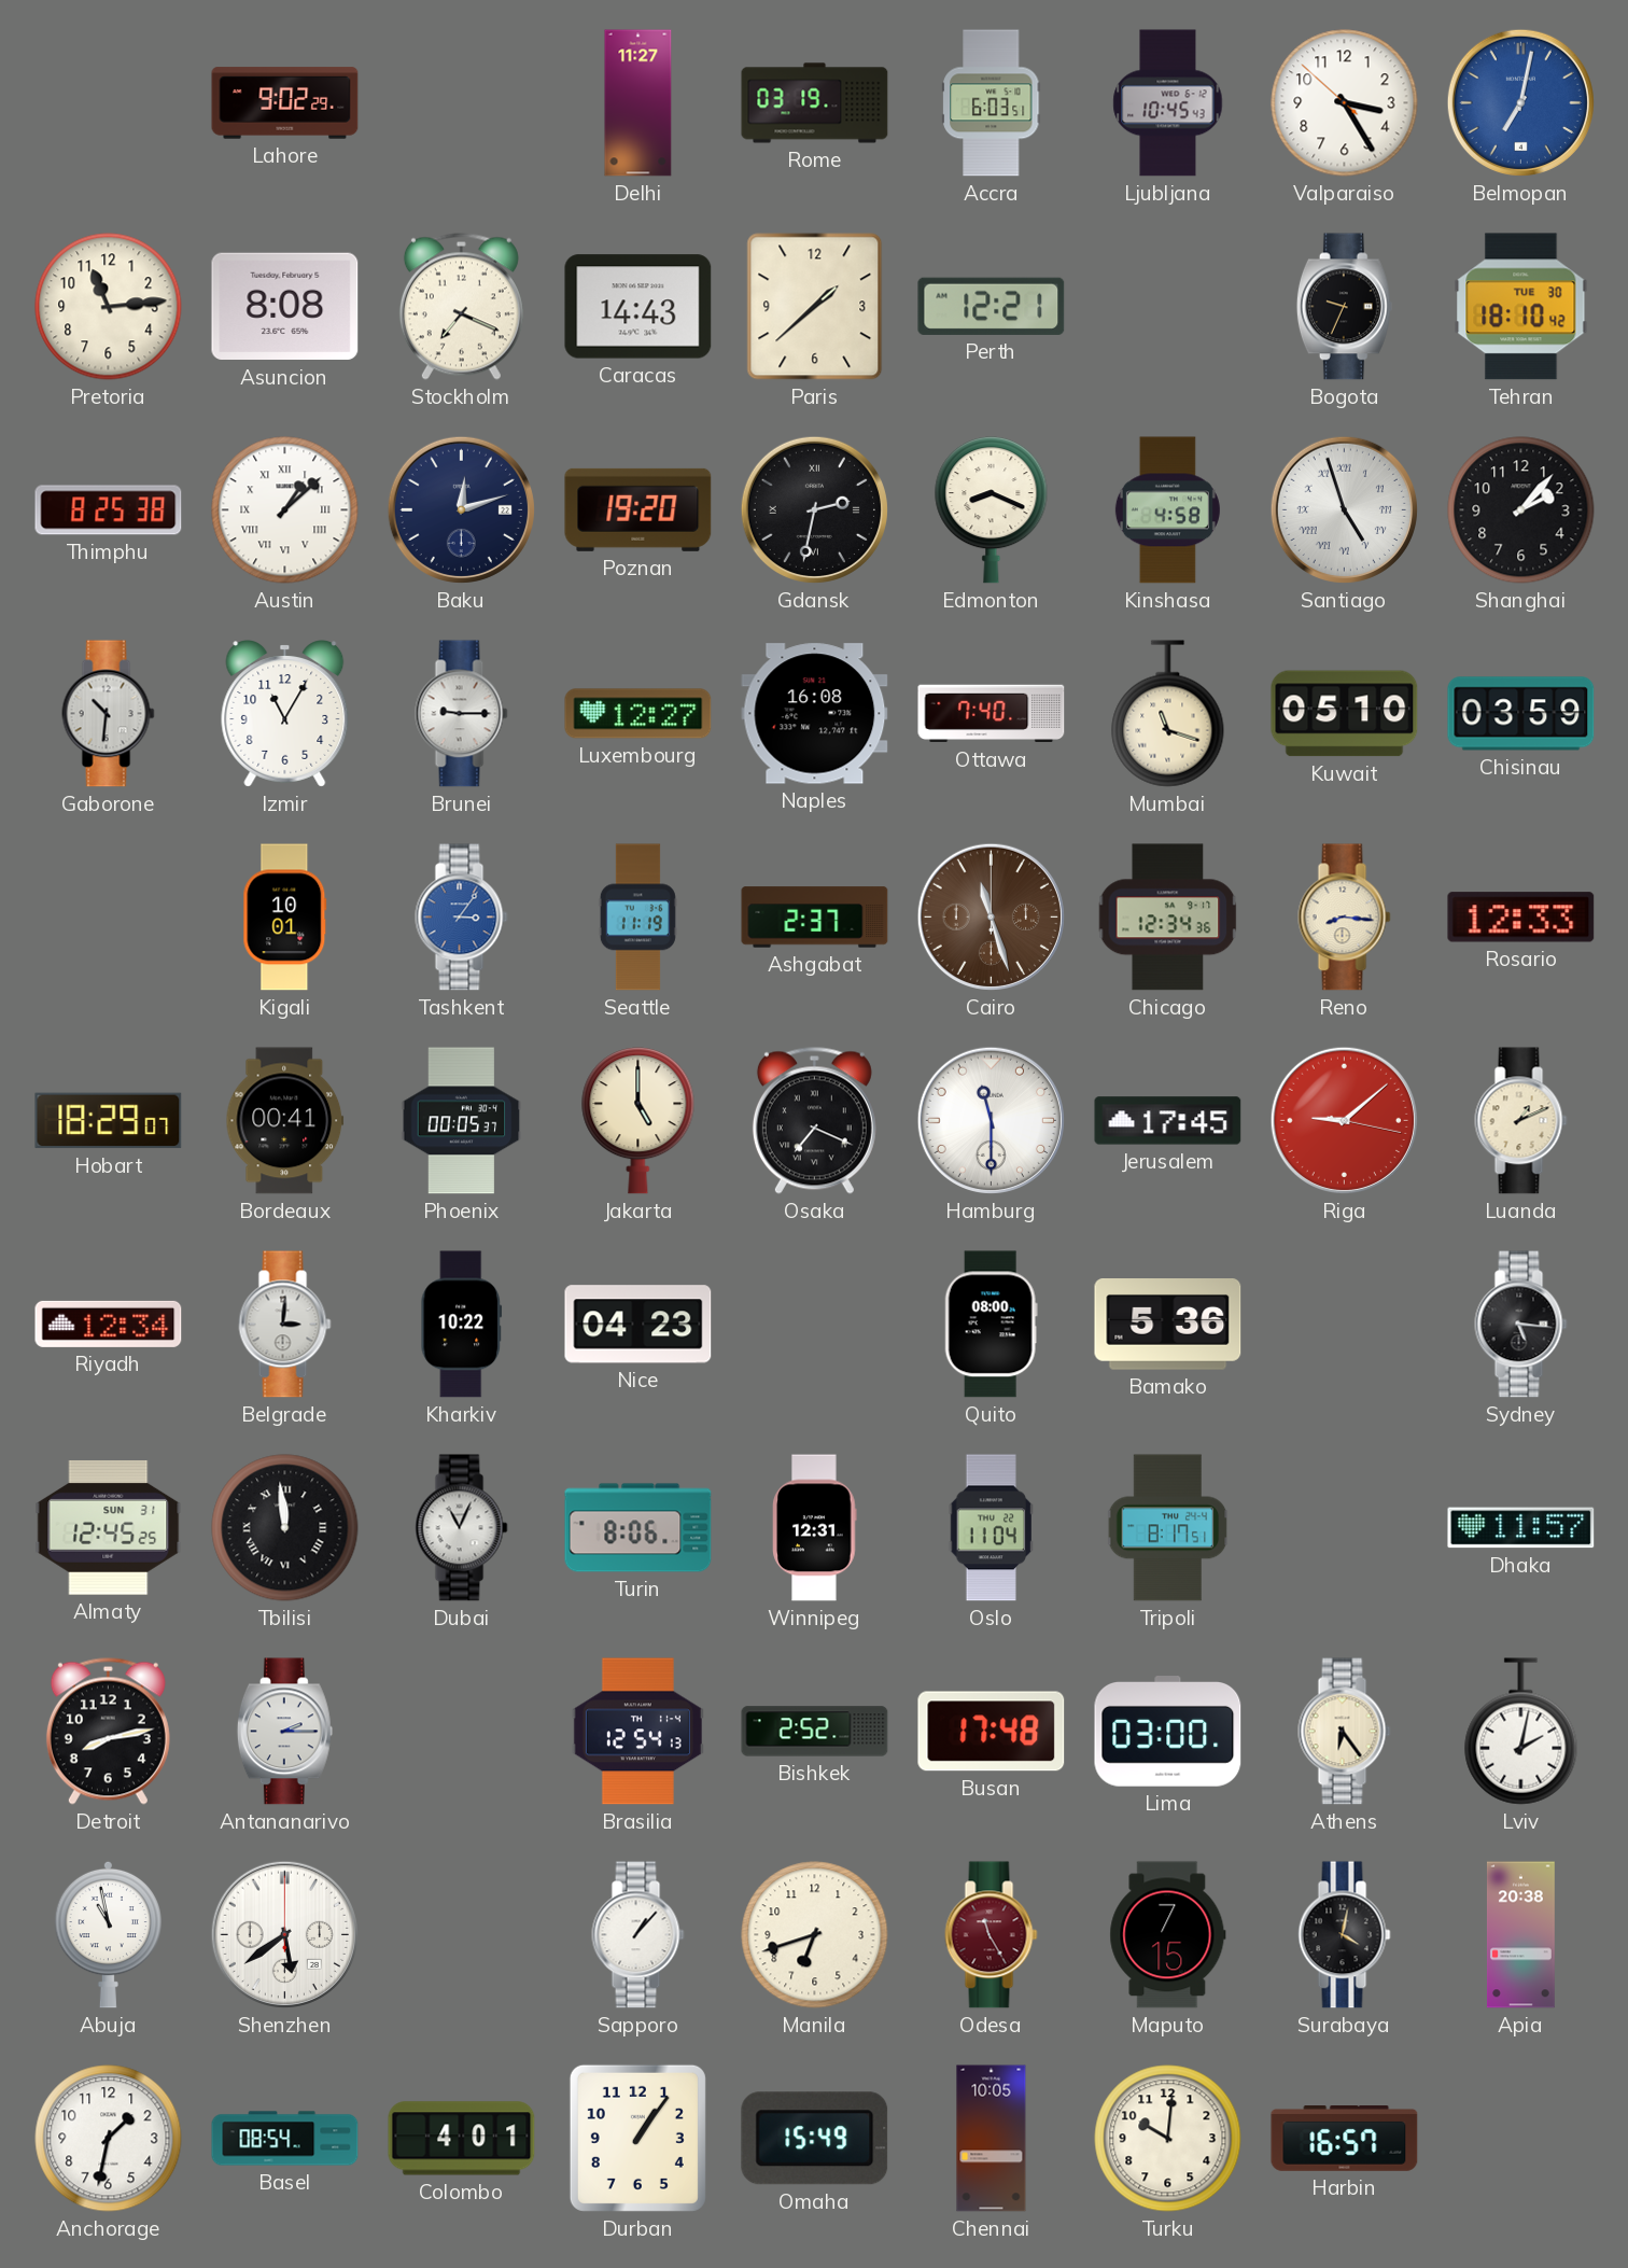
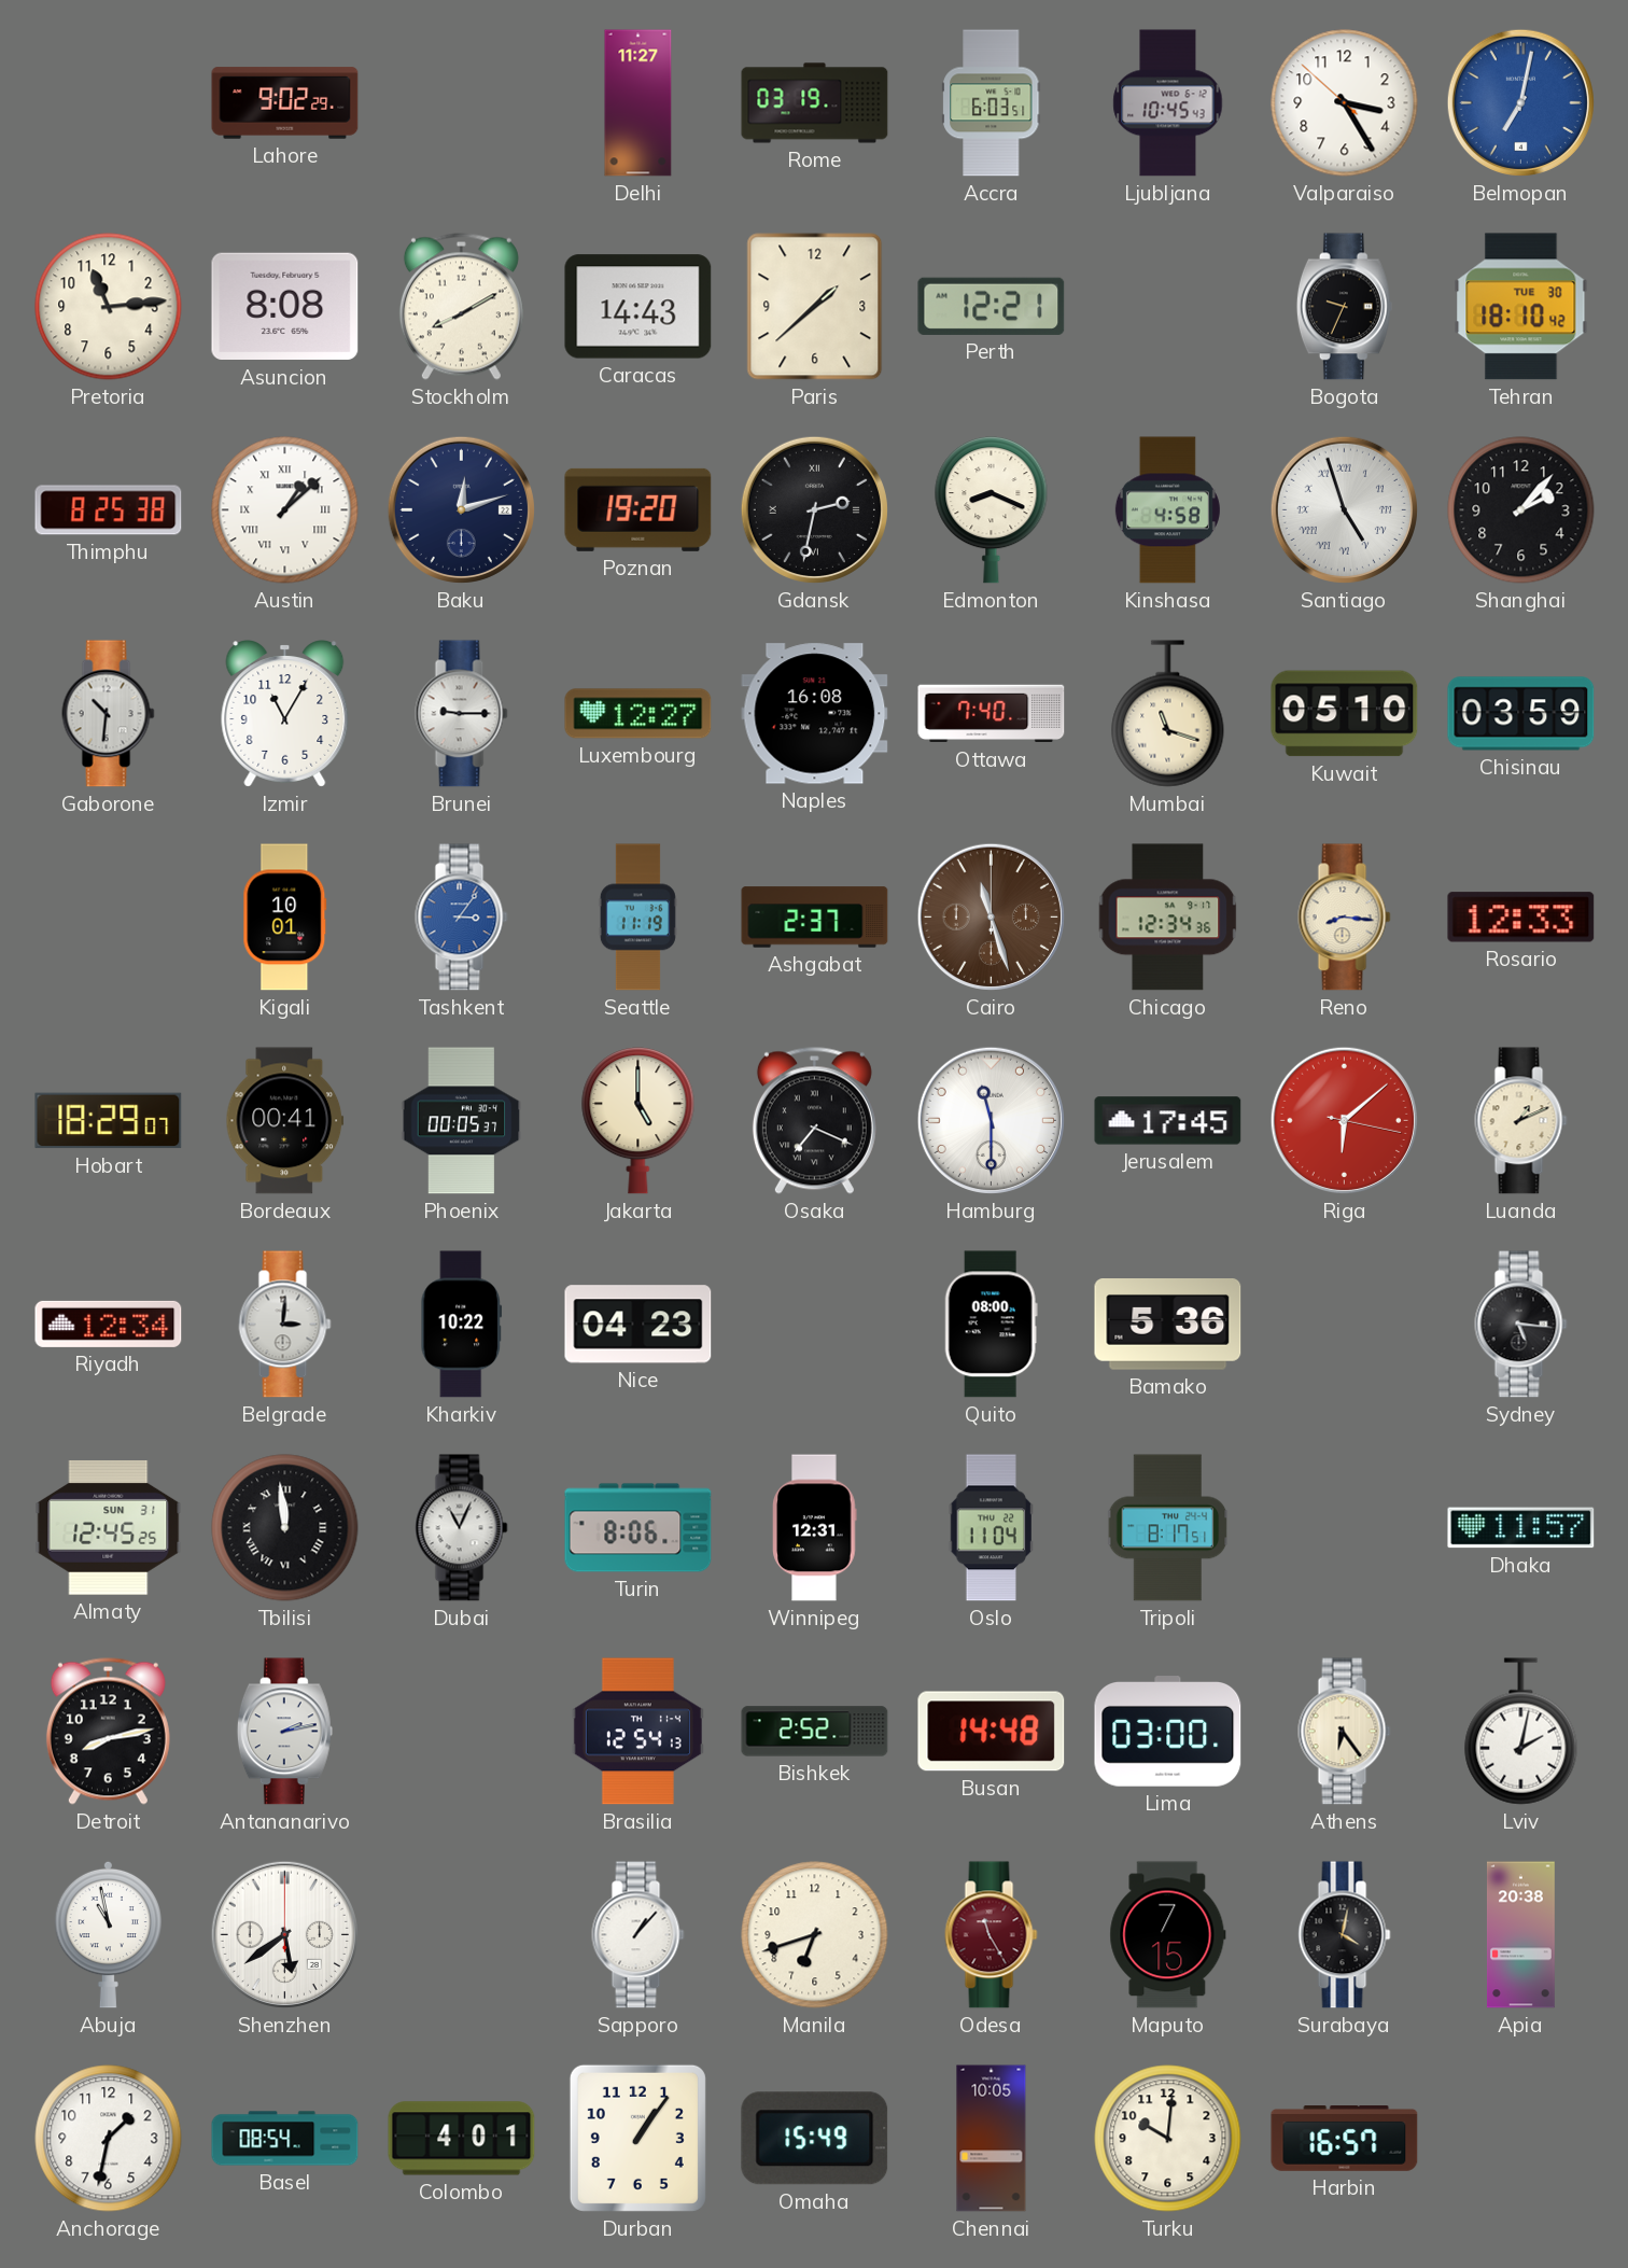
Stockholm: 7:19 -> 8:10
Riga: 9:08 -> 6:08
Antananarivo: 2:15 -> 2:13
Busan: 17:48 -> 14:48
